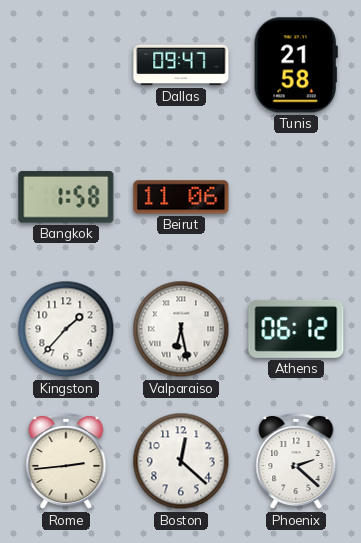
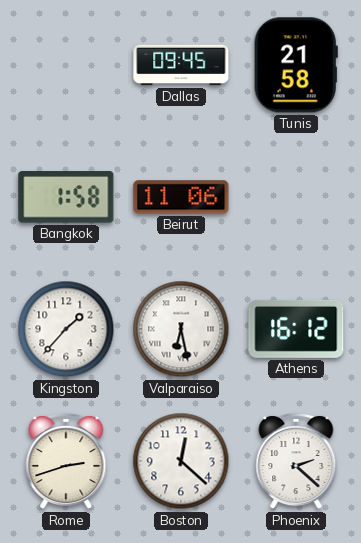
Dallas: 09:47 -> 09:45
Athens: 06:12 -> 16:12
Rome: 2:44 -> 2:42
